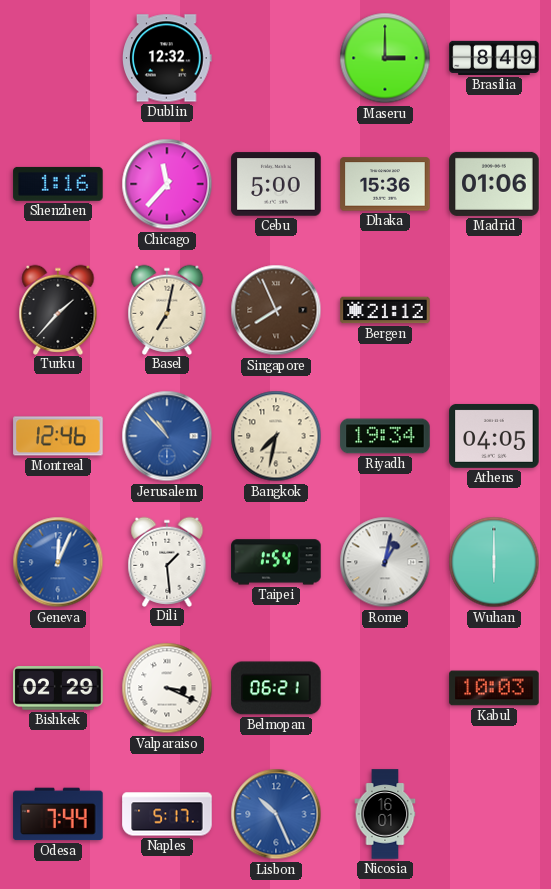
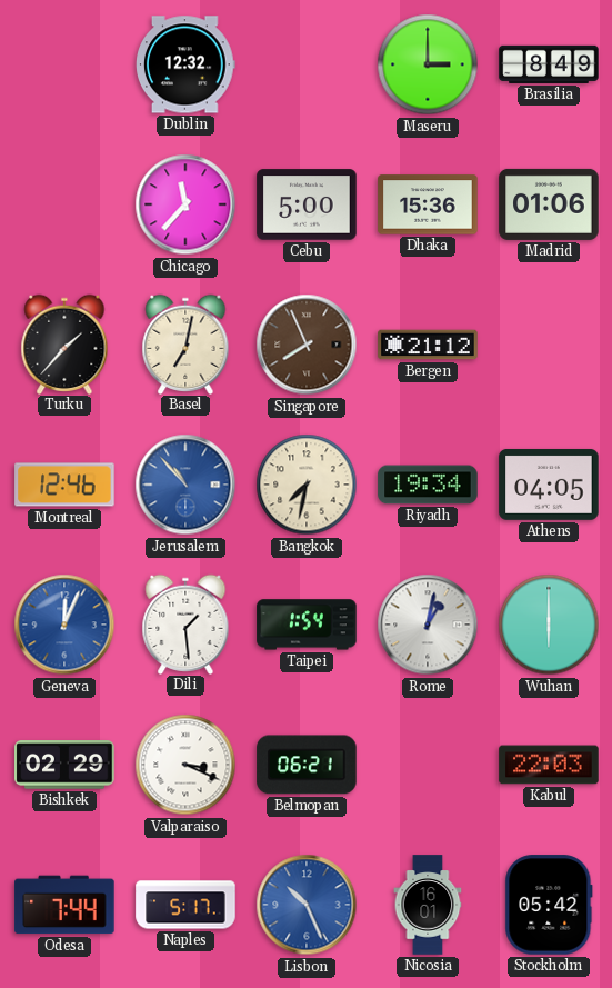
Shenzhen: 1:16 -> none
Kabul: 10:03 -> 22:03
Stockholm: none -> 05:42
